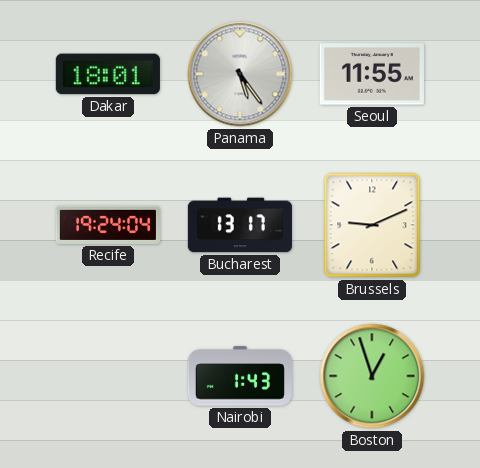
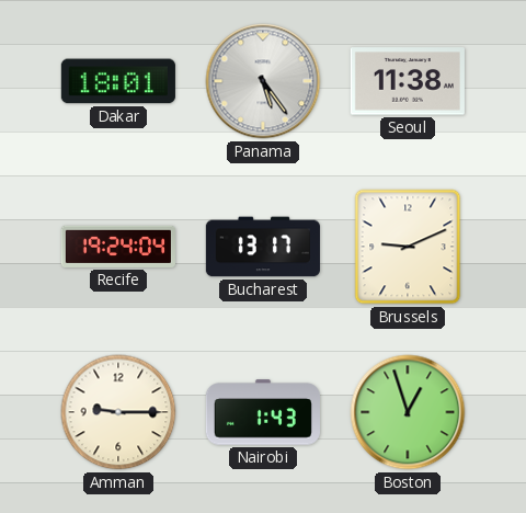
Seoul: 11:55 -> 11:38
Amman: none -> 9:15
